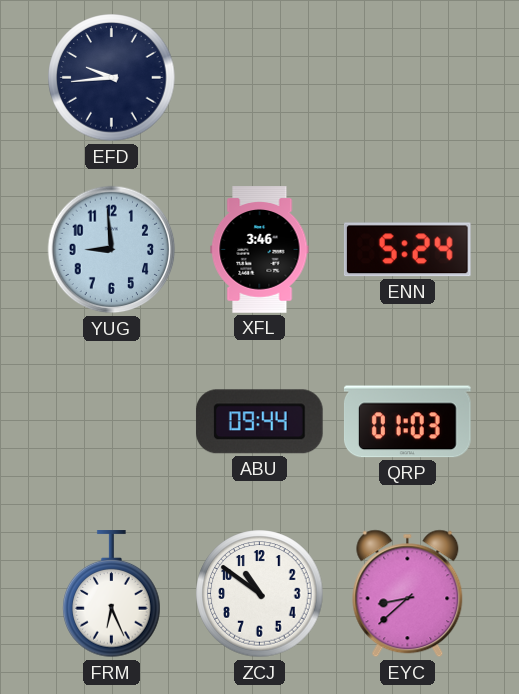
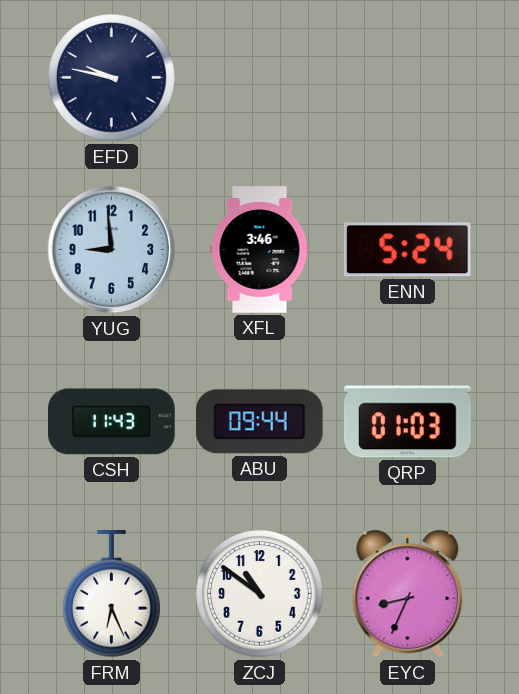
EFD: 9:44 -> 9:47
CSH: none -> 11:43
EYC: 8:38 -> 8:34
